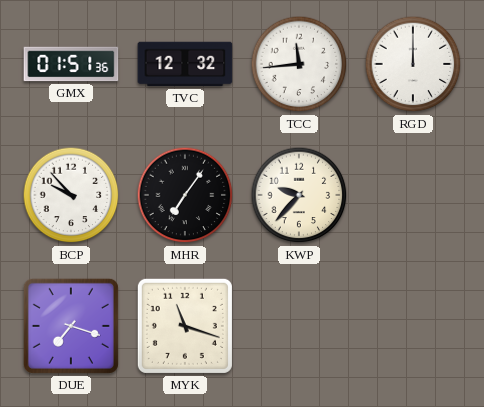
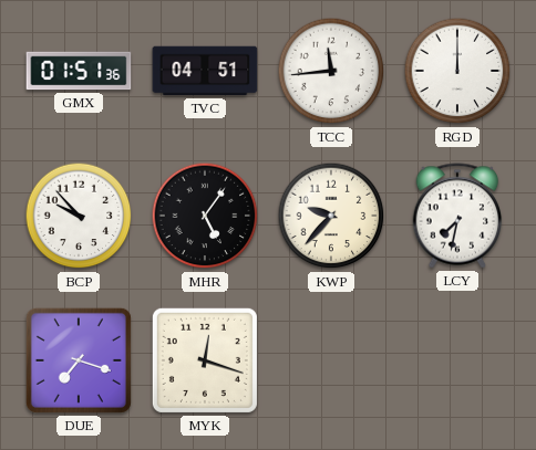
TVC: 12:32 -> 04:51
MHR: 7:06 -> 5:06
LCY: none -> 7:32
MYK: 11:18 -> 12:18
